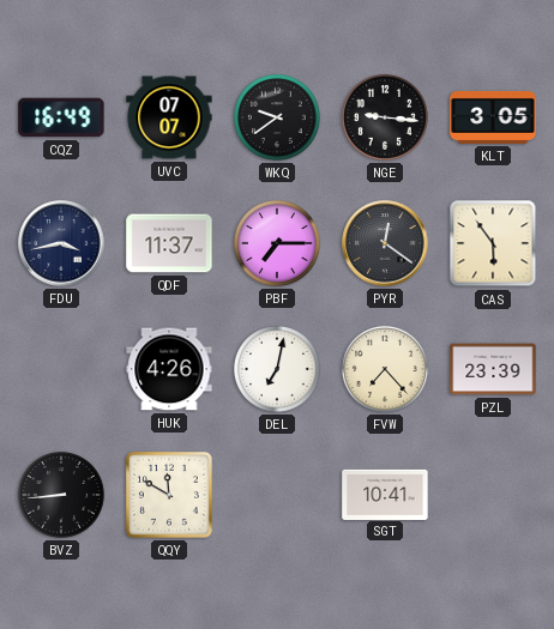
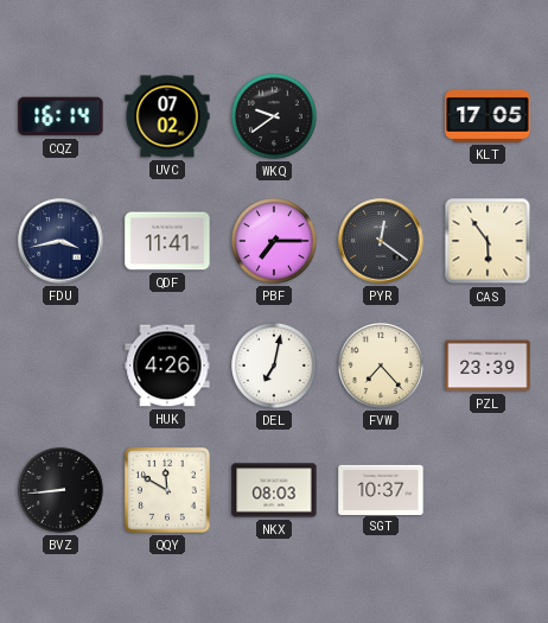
CQZ: 16:49 -> 16:14
UVC: 07:07 -> 07:02
NGE: 9:16 -> none
KLT: 3:05 -> 17:05
QDF: 11:37 -> 11:41
NKX: none -> 08:03
SGT: 10:41 -> 10:37
